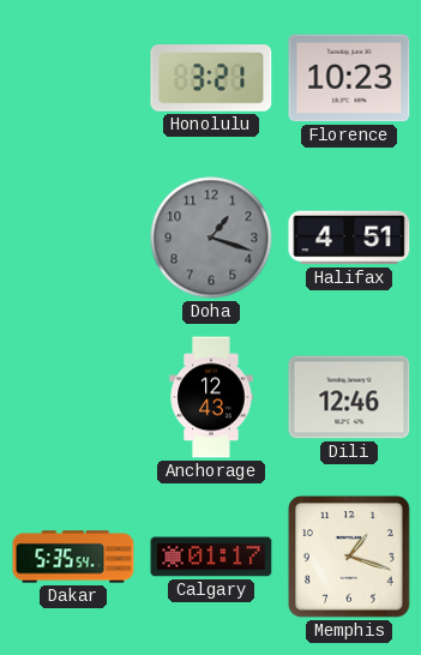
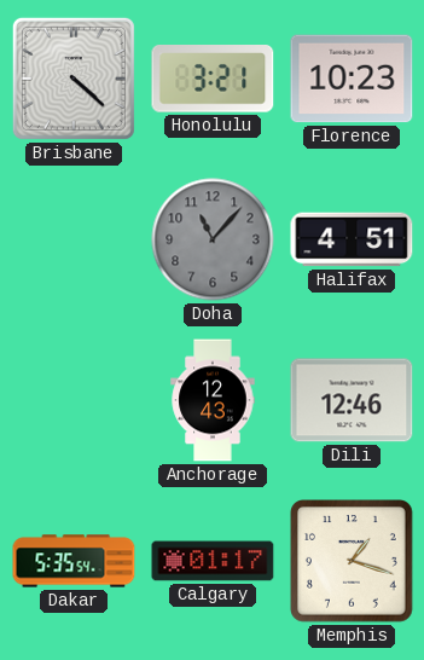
Brisbane: none -> 4:22
Doha: 1:18 -> 11:07
